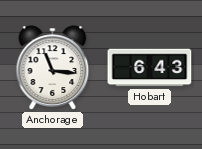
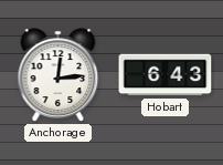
Anchorage: 11:16 -> 12:14
